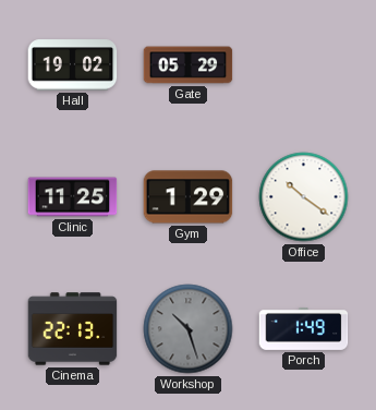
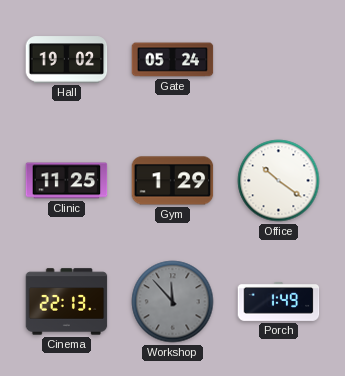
Gate: 05:29 -> 05:24
Workshop: 10:27 -> 11:53
